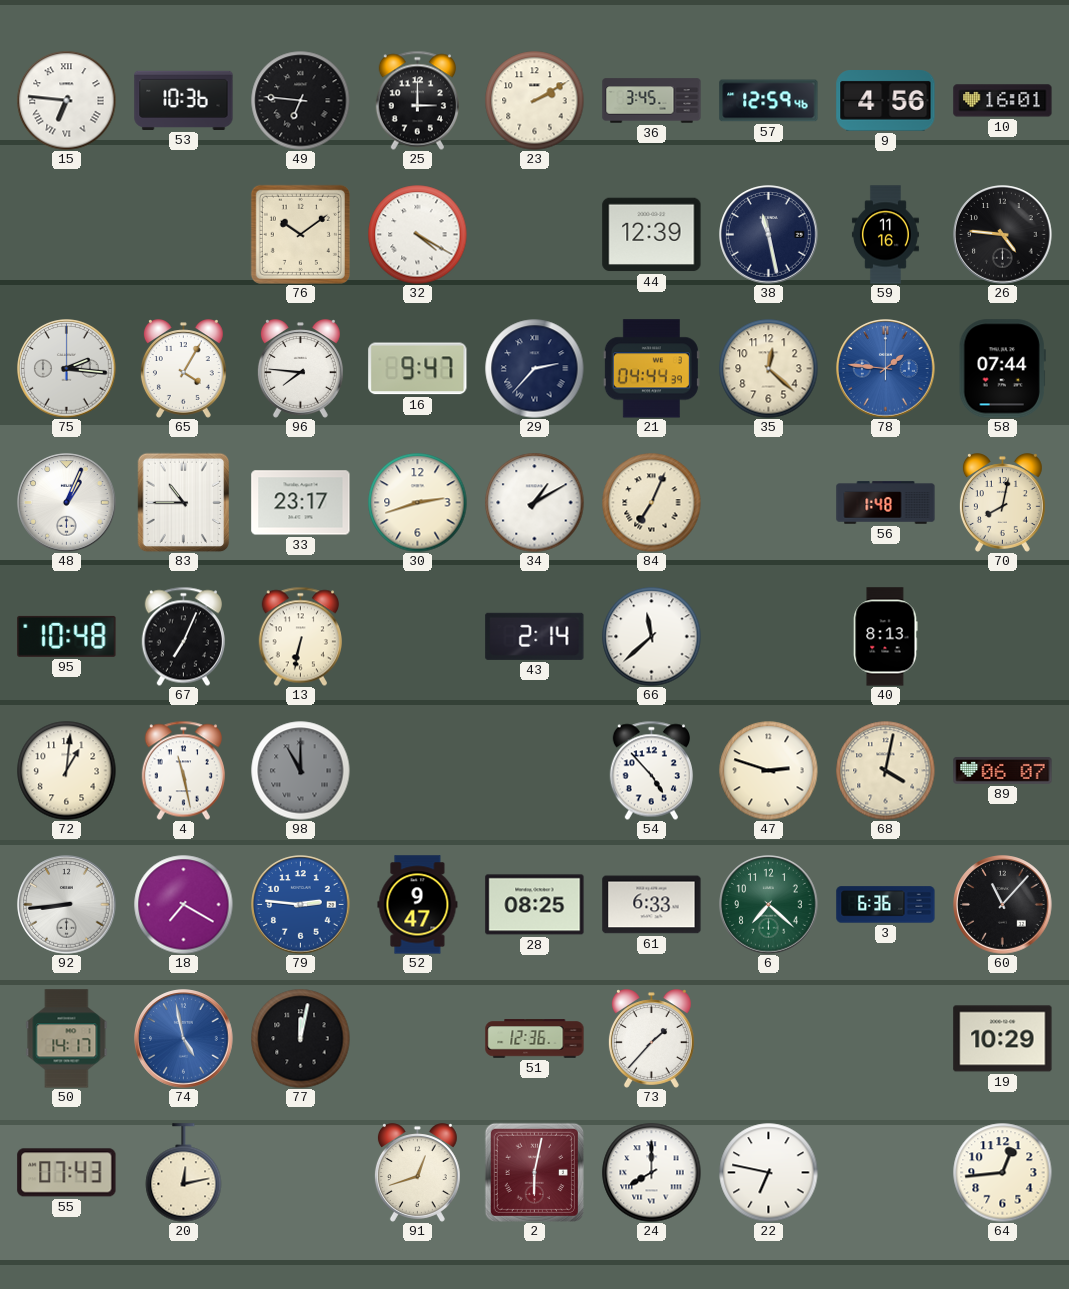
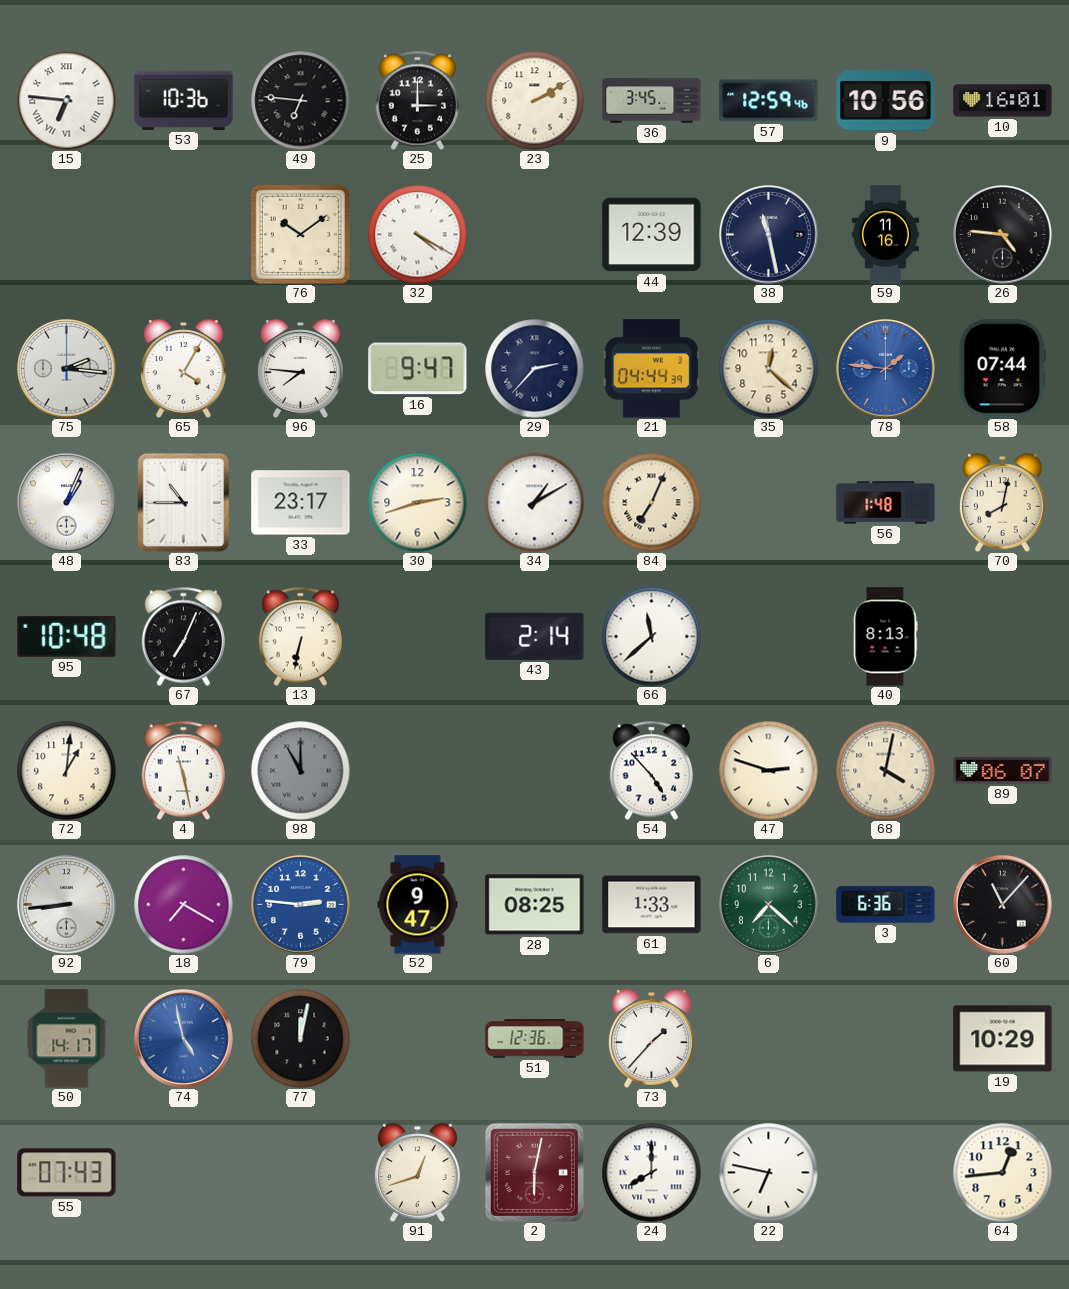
9: 4:56 -> 10:56
61: 6:33 -> 1:33
20: 12:13 -> none
